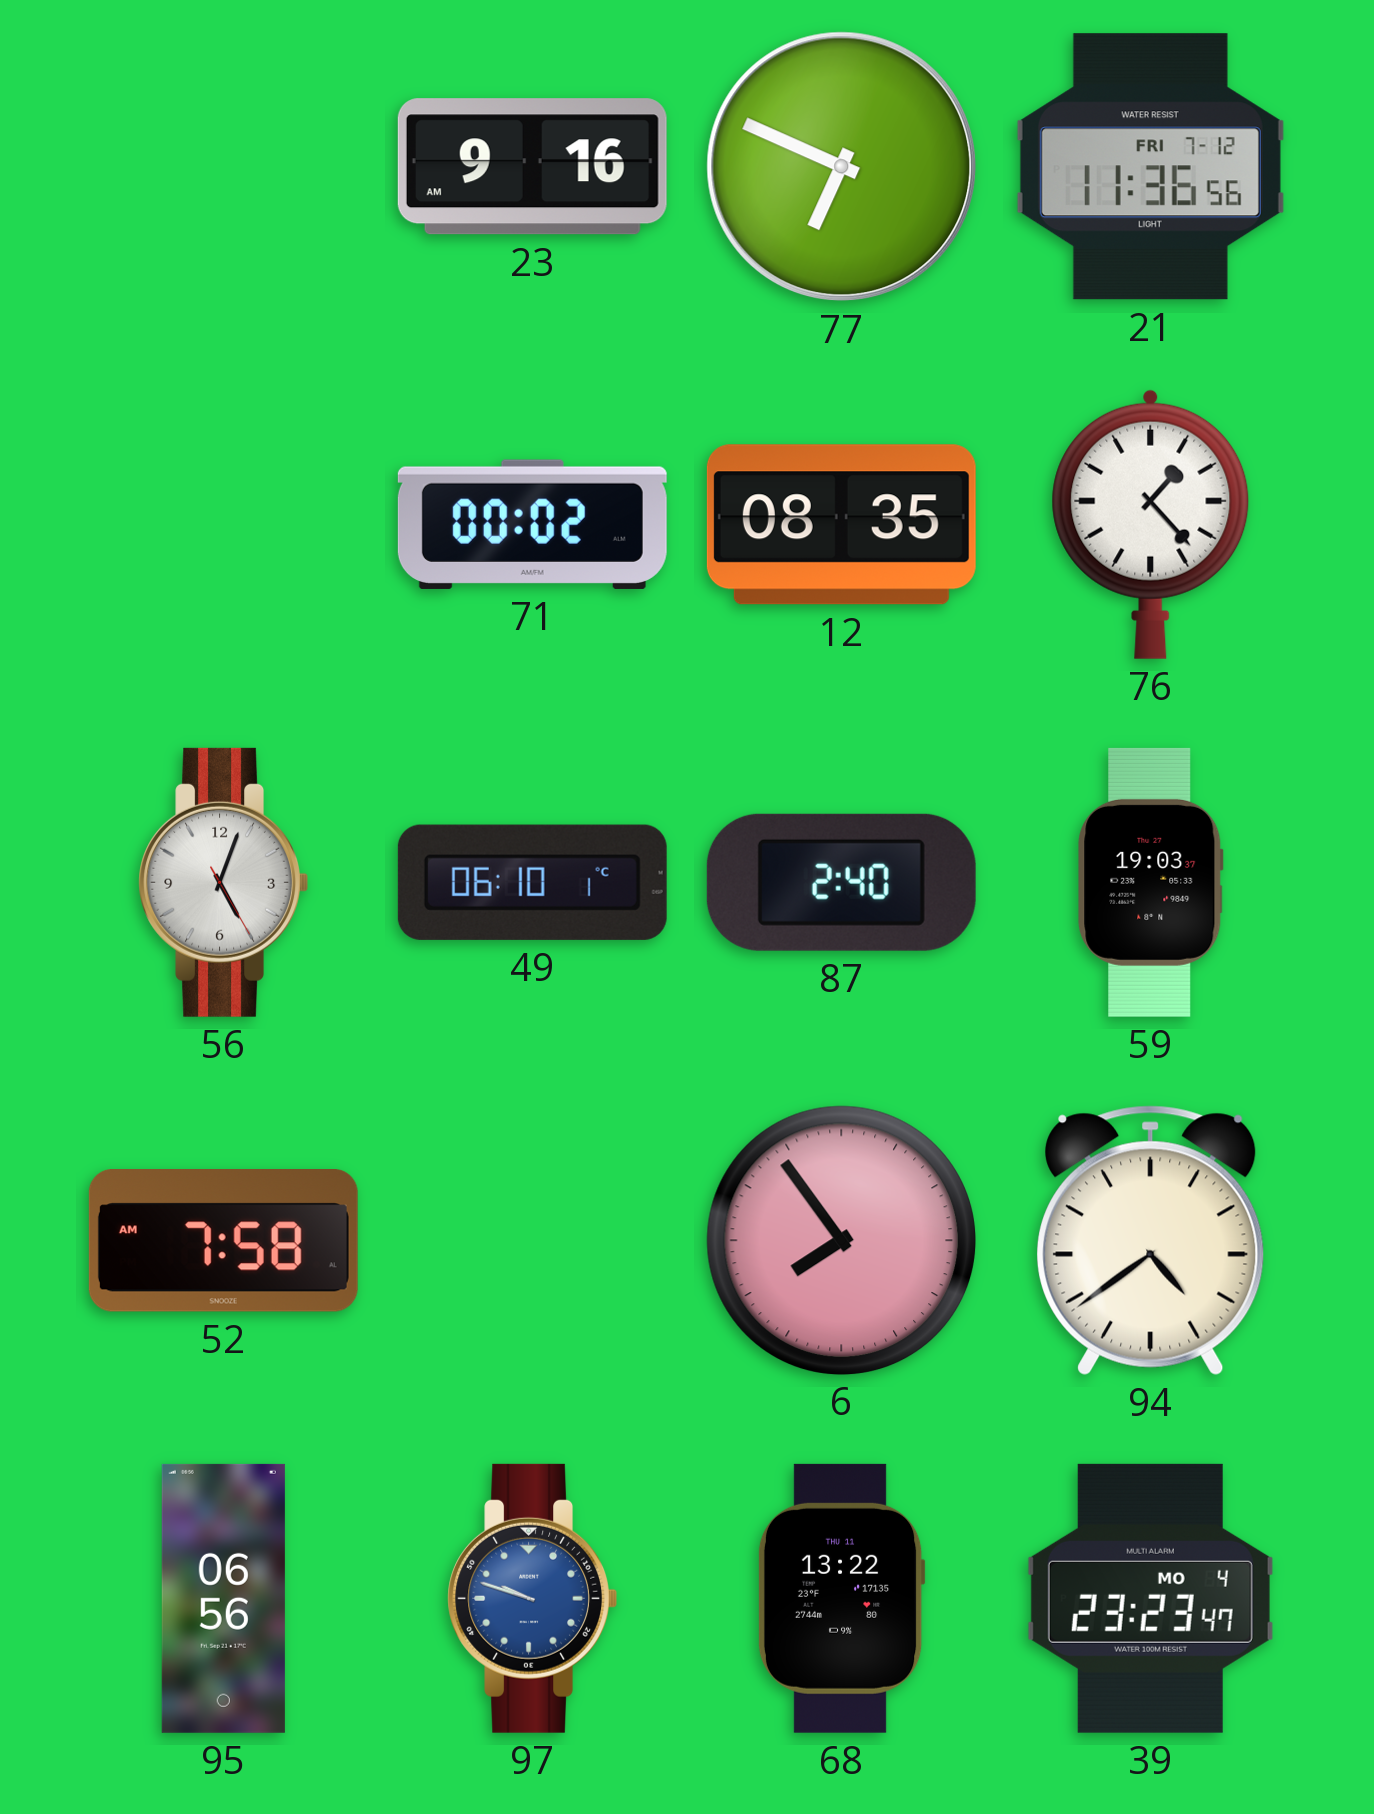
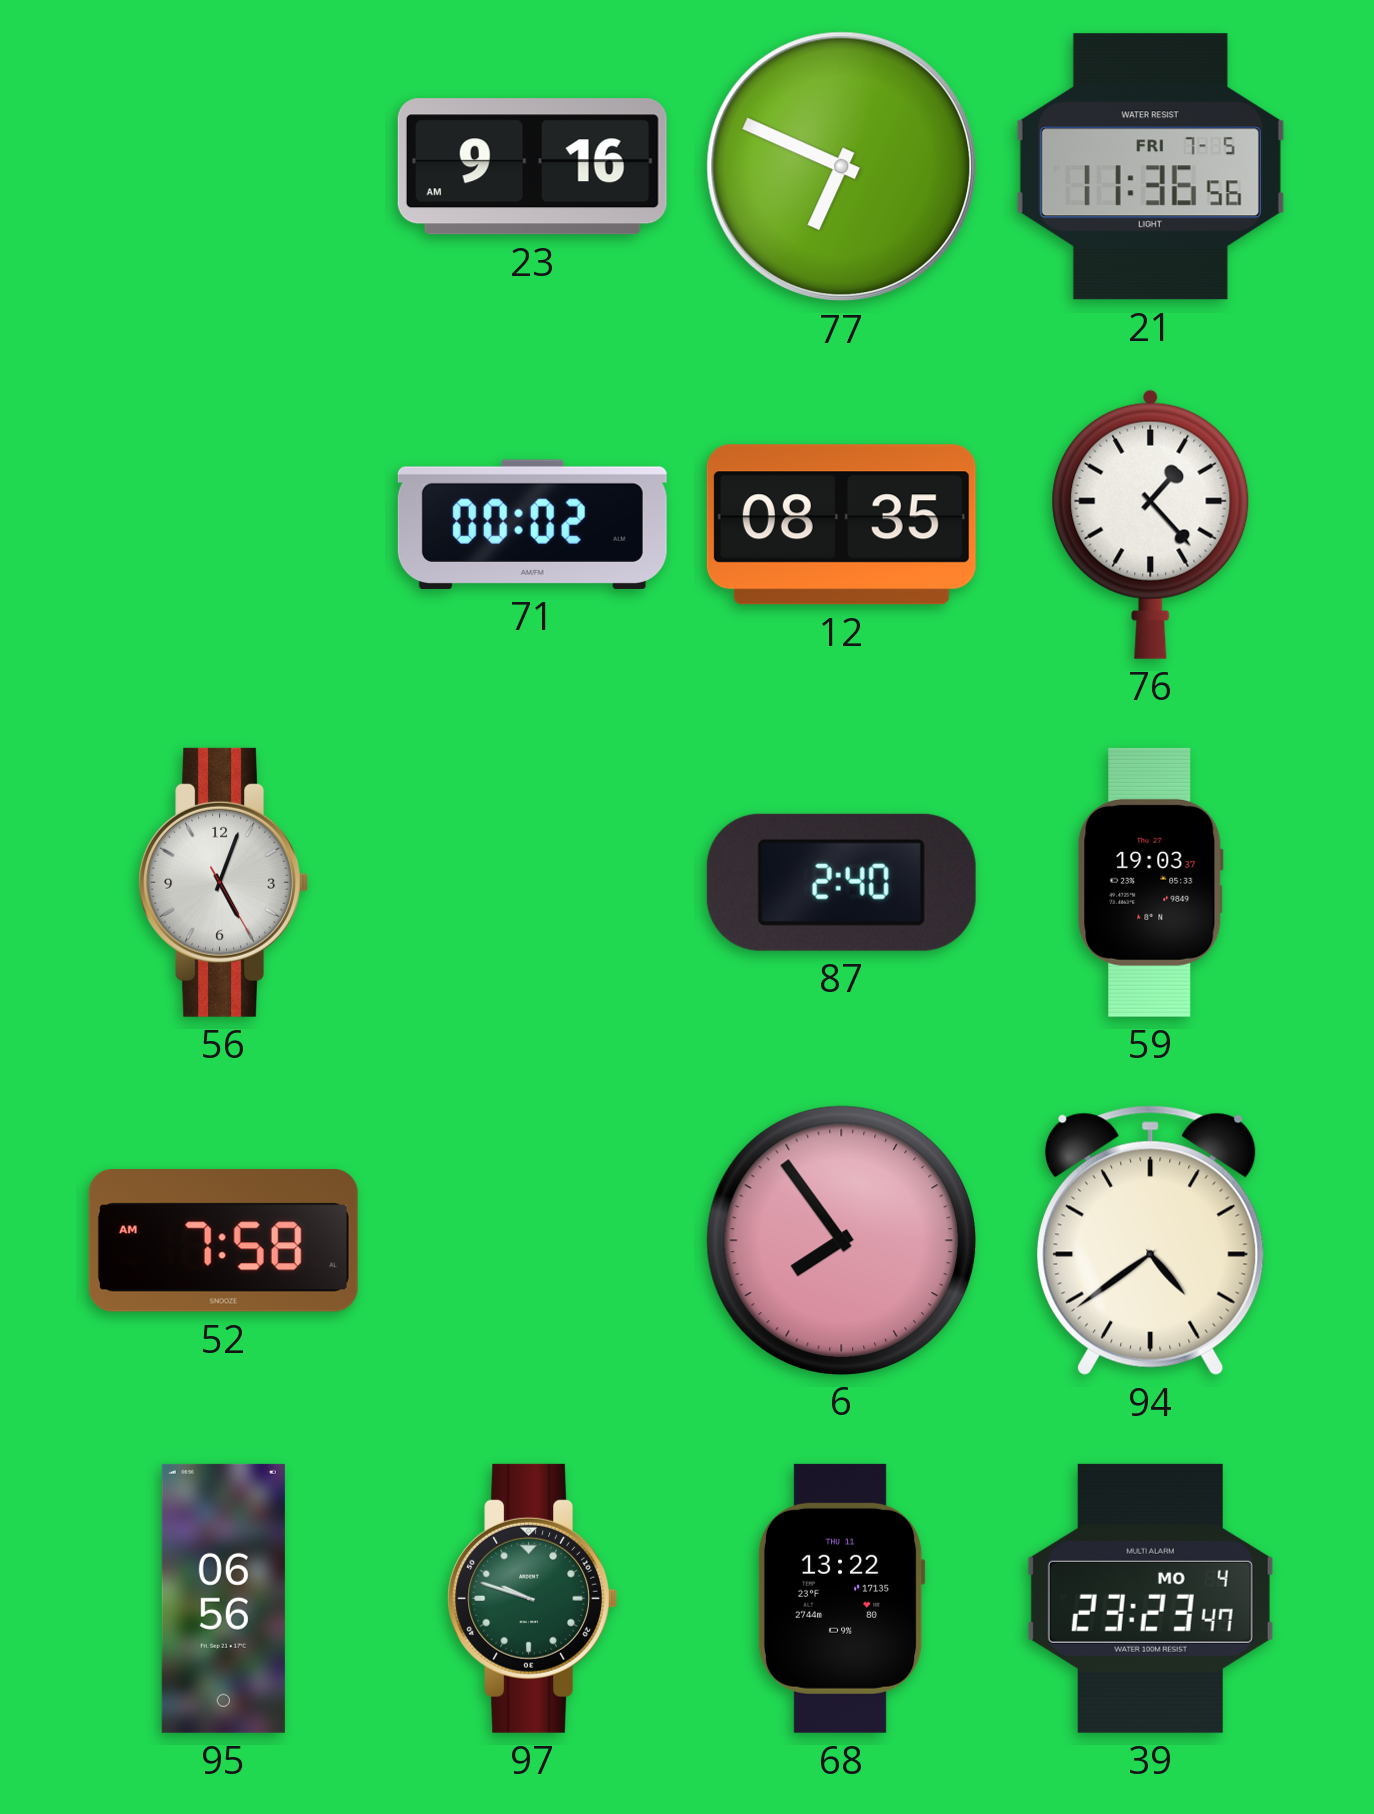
21 date: FRI 7-12 -> FRI 7-5
49: 06:10 -> none
97 dial: blue -> green
